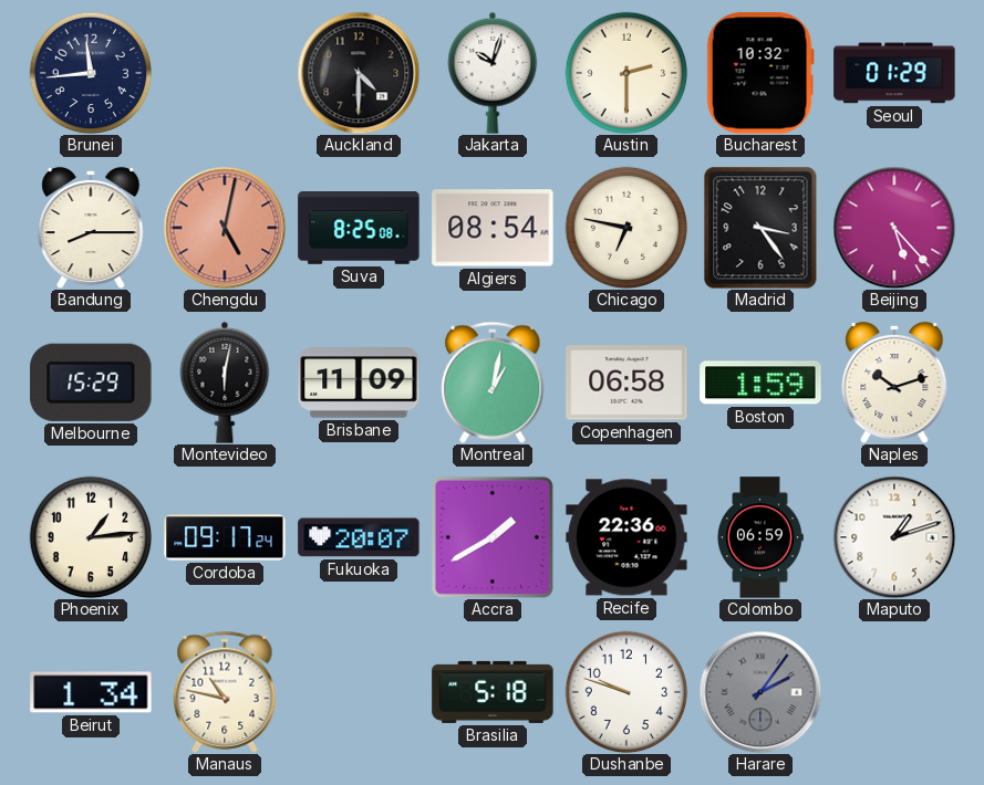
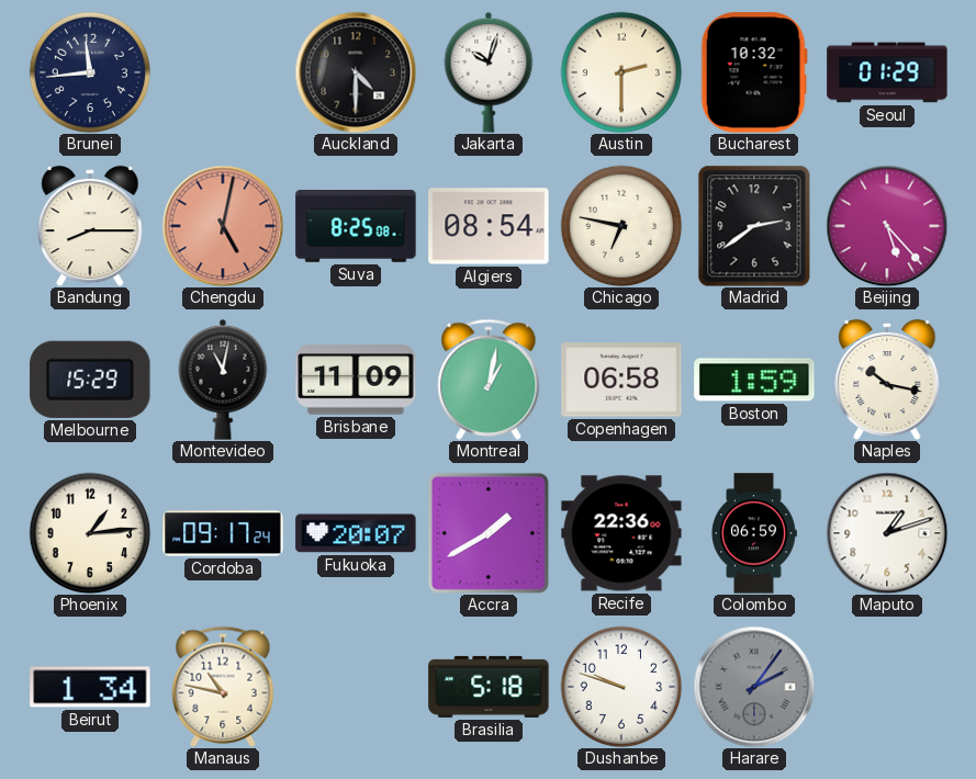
Madrid: 3:24 -> 2:39
Montevideo: 6:02 -> 11:02
Naples: 10:12 -> 10:17
